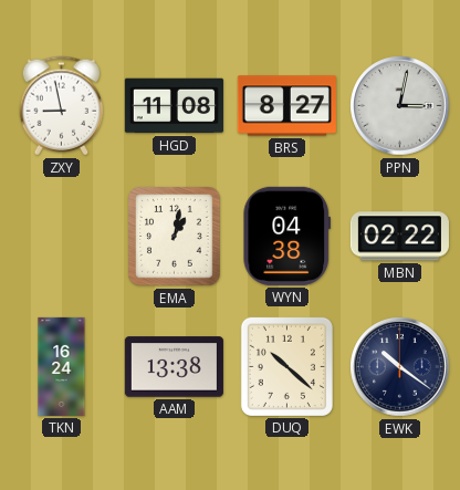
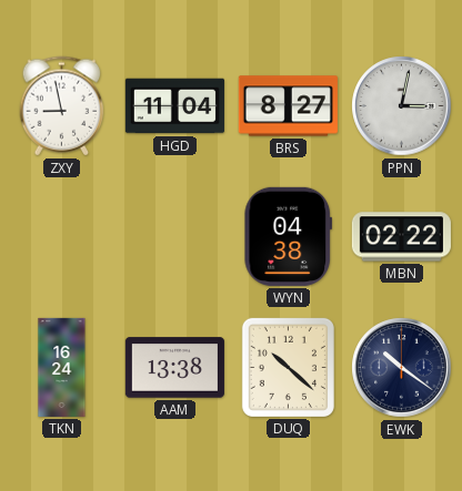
HGD: 11:08 -> 11:04
EMA: 1:02 -> none
